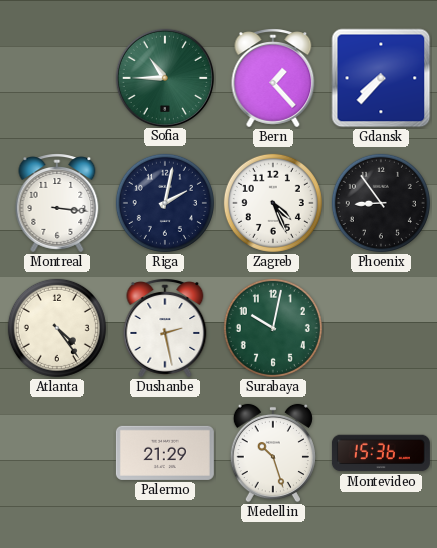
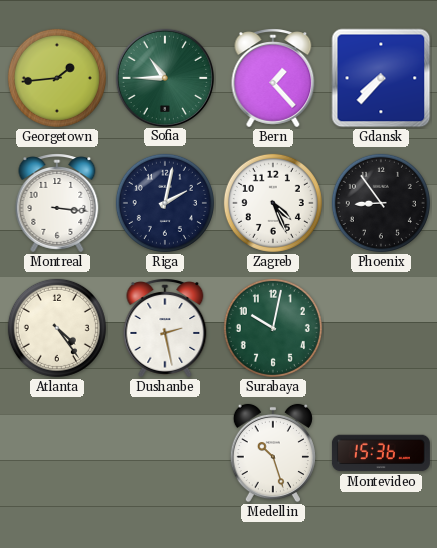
Georgetown: none -> 1:44
Palermo: 21:29 -> none
